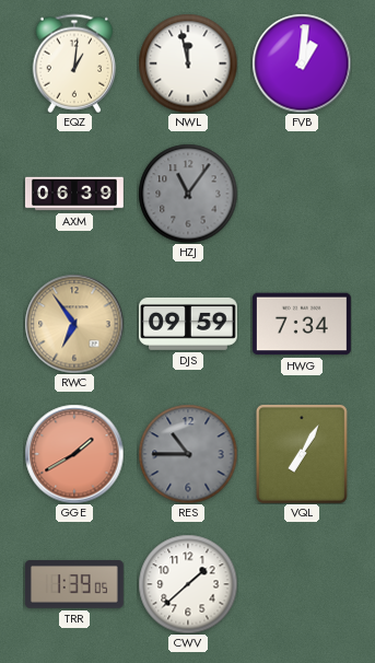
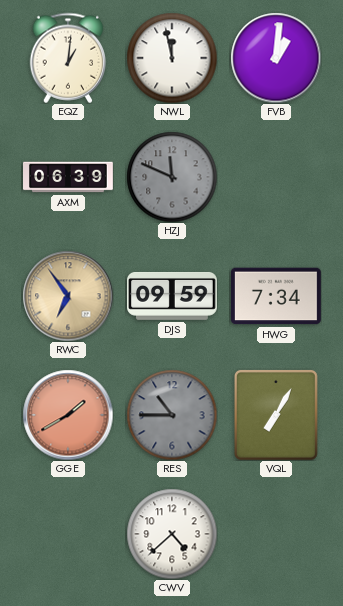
HZJ: 11:06 -> 11:49
TRR: 1:39 -> none
CWV: 1:38 -> 4:38
